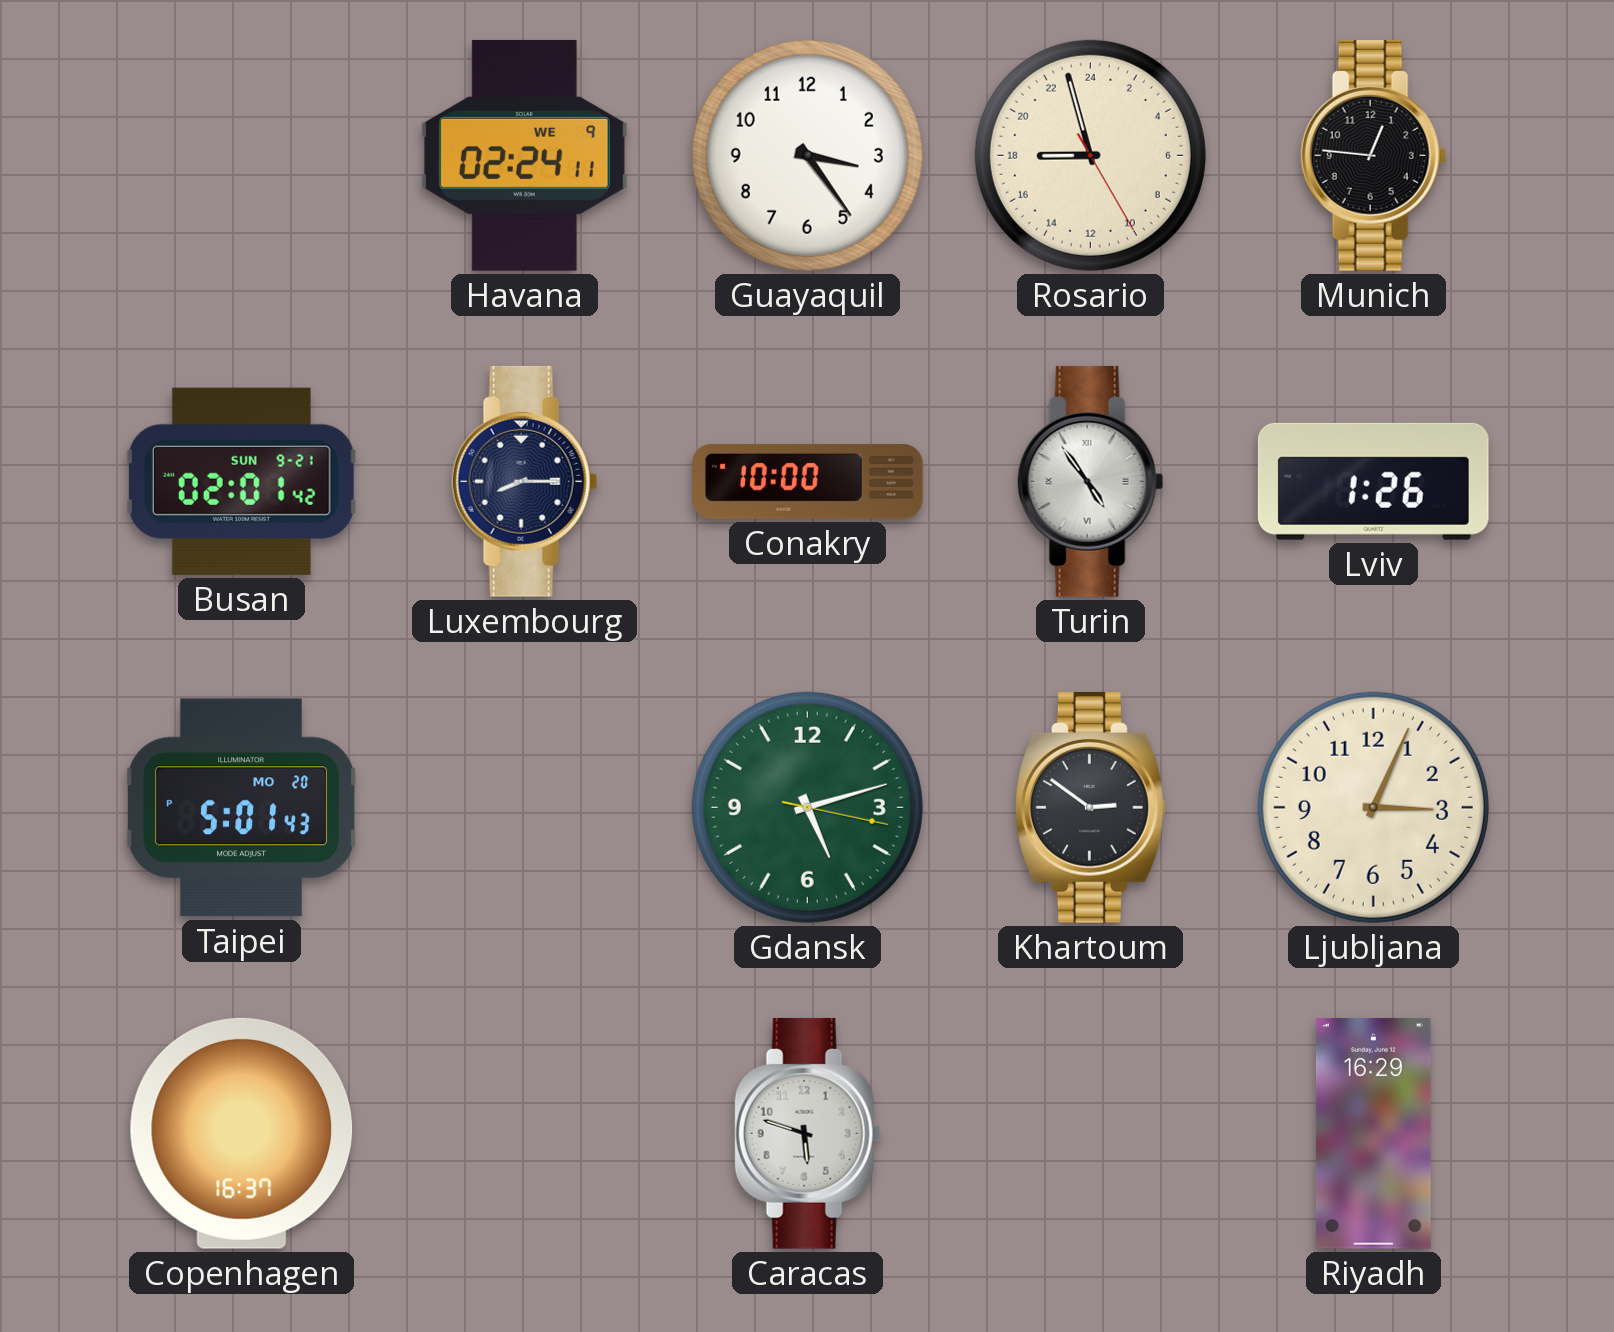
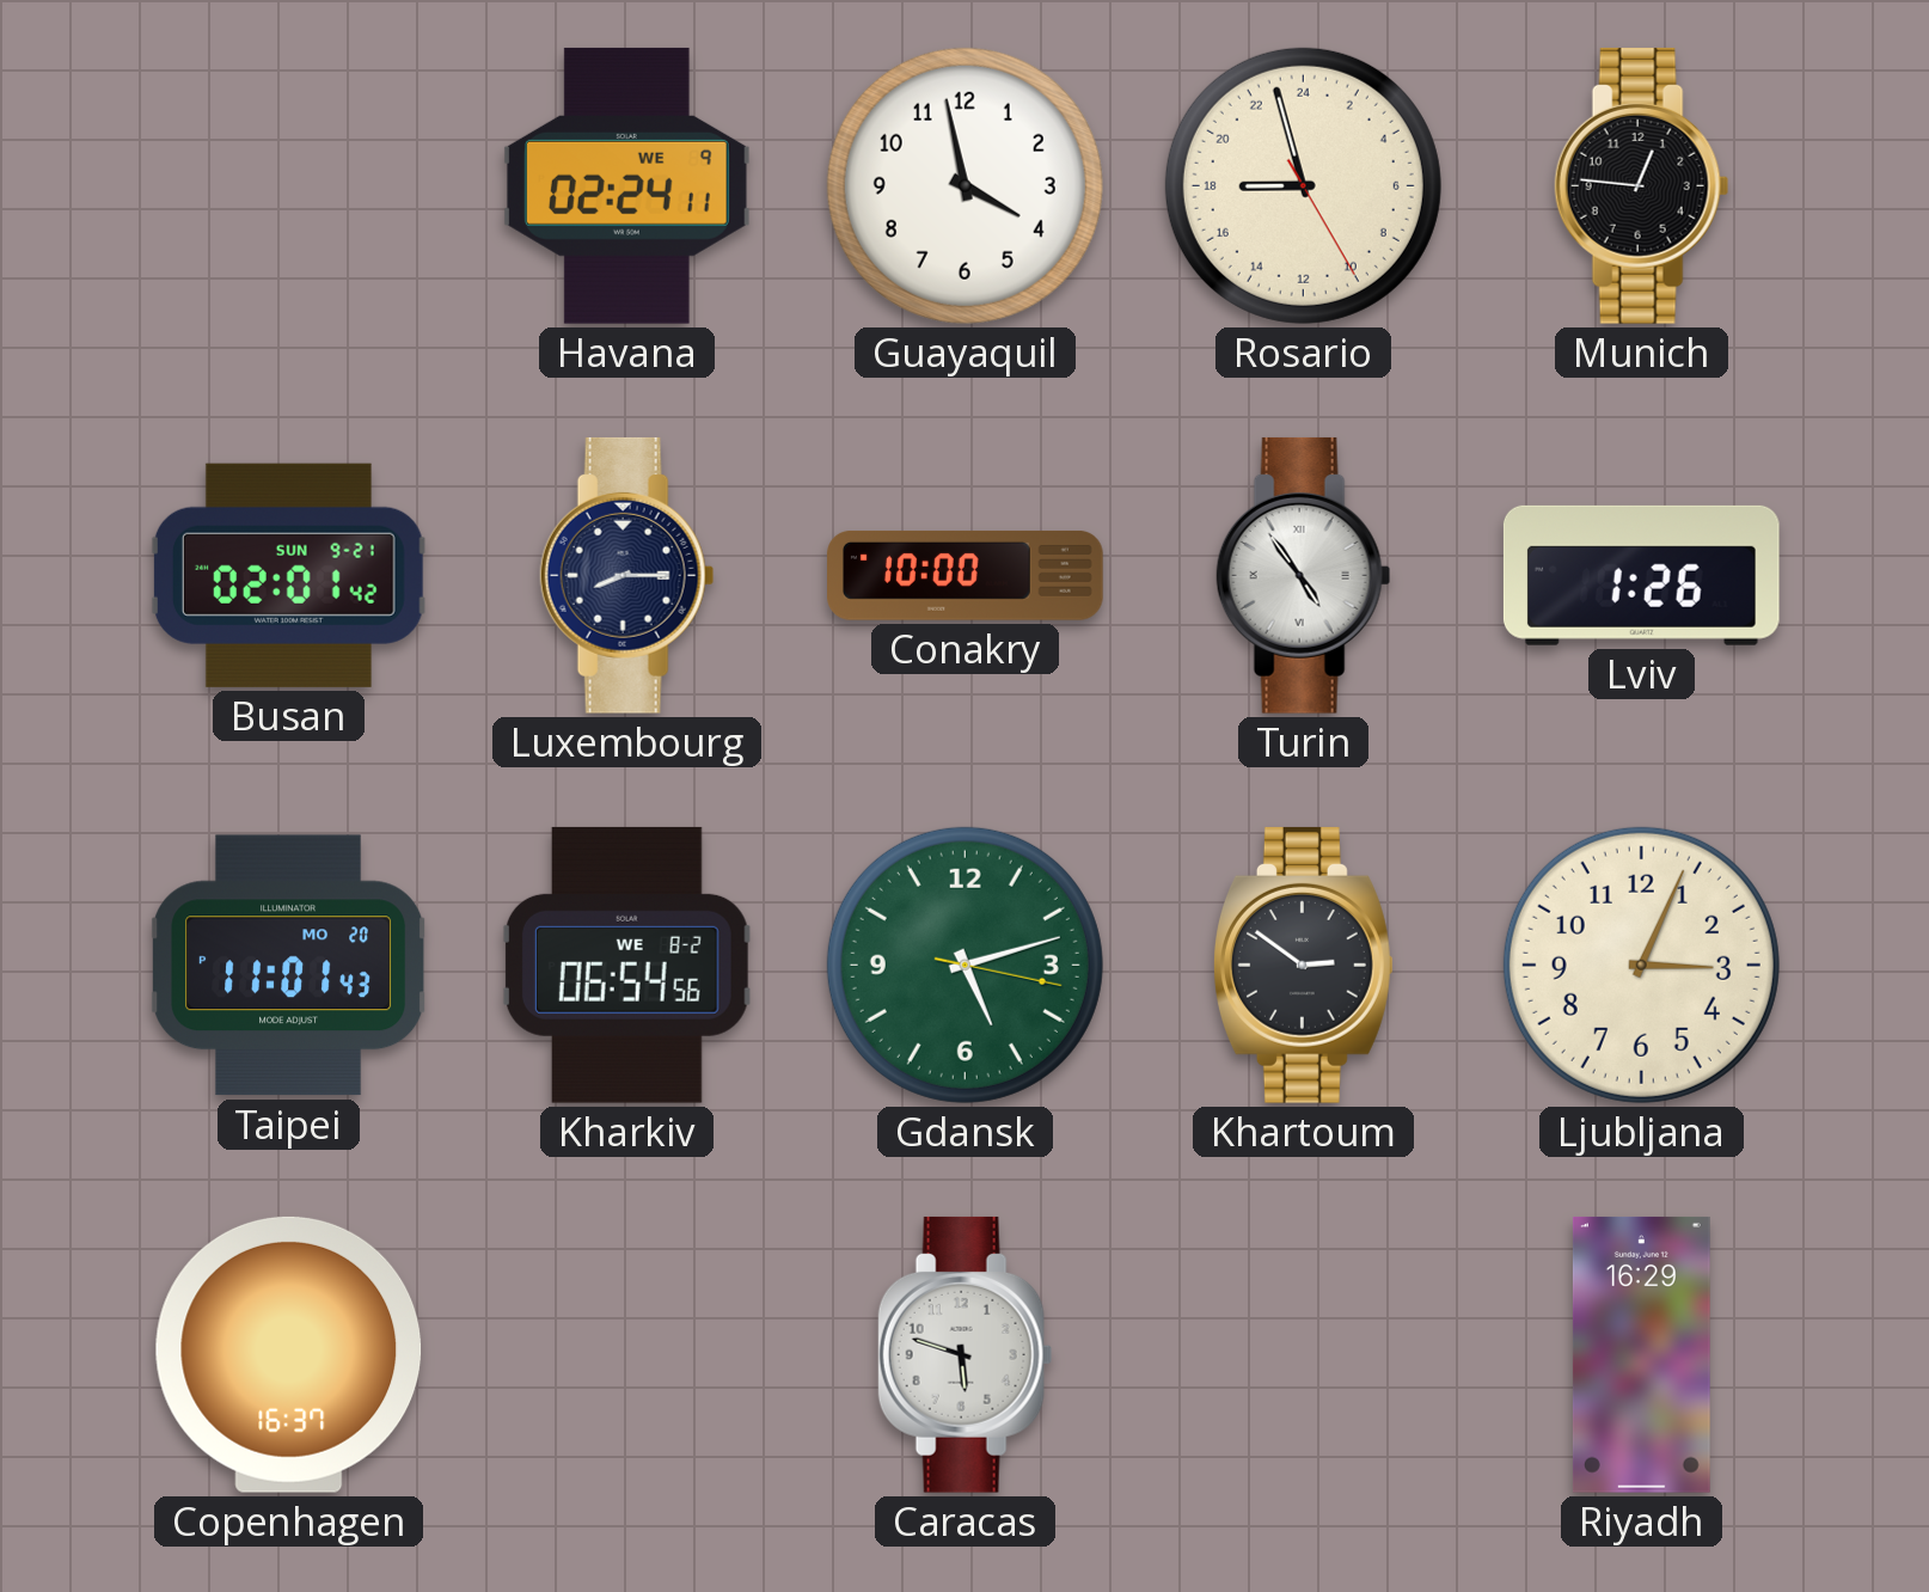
Guayaquil: 3:24 -> 3:58
Taipei: 5:01 -> 11:01
Kharkiv: none -> 06:54
